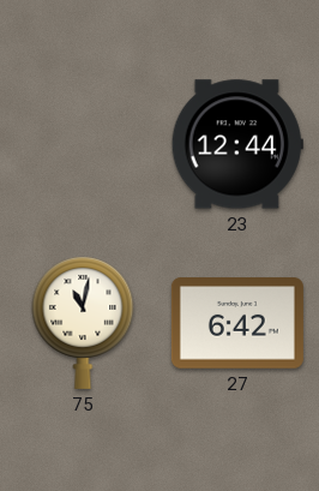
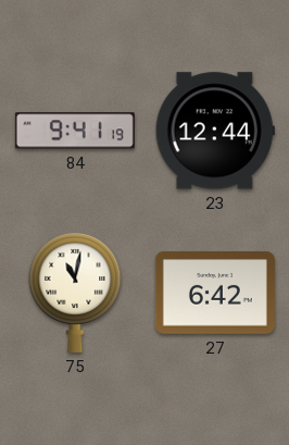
84: none -> 9:41
